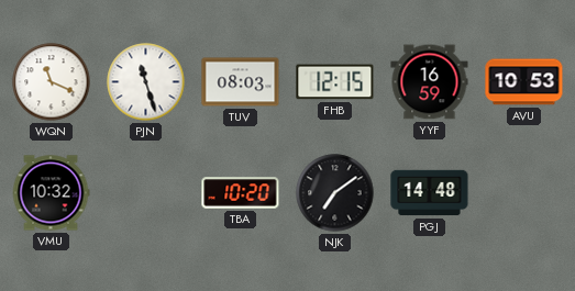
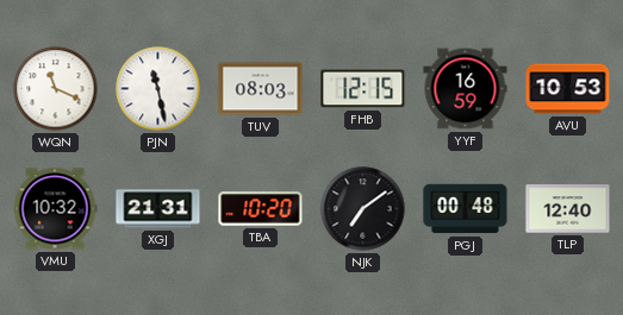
PJN: 11:27 -> 11:28
XGJ: none -> 21:31
PGJ: 14:48 -> 00:48
TLP: none -> 12:40
